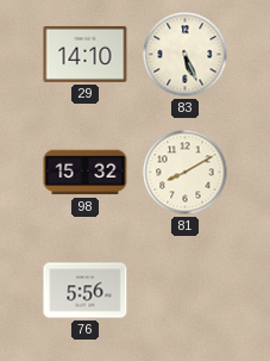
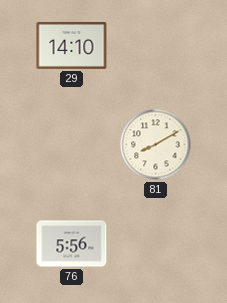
83: 5:26 -> none
98: 15:32 -> none
